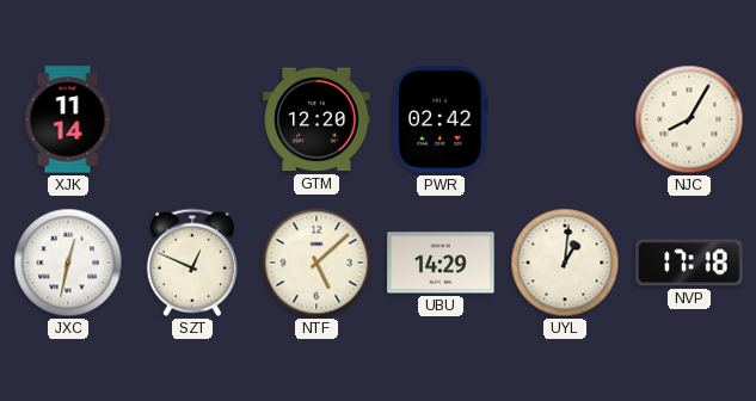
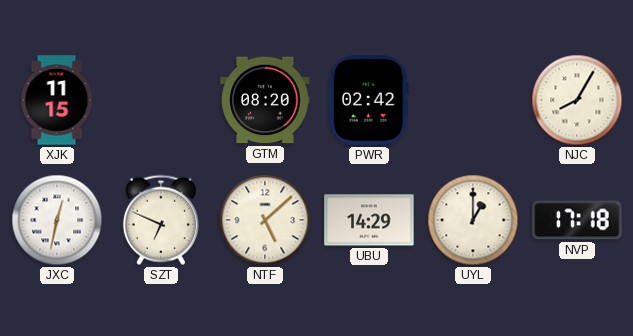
XJK: 11:14 -> 11:15
GTM: 12:20 -> 08:20
SZT: 12:49 -> 6:49
UYL: 1:01 -> 1:00
